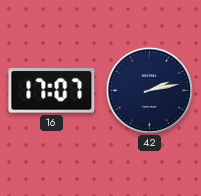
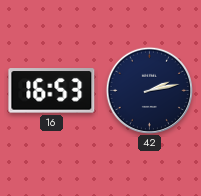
16: 17:07 -> 16:53
